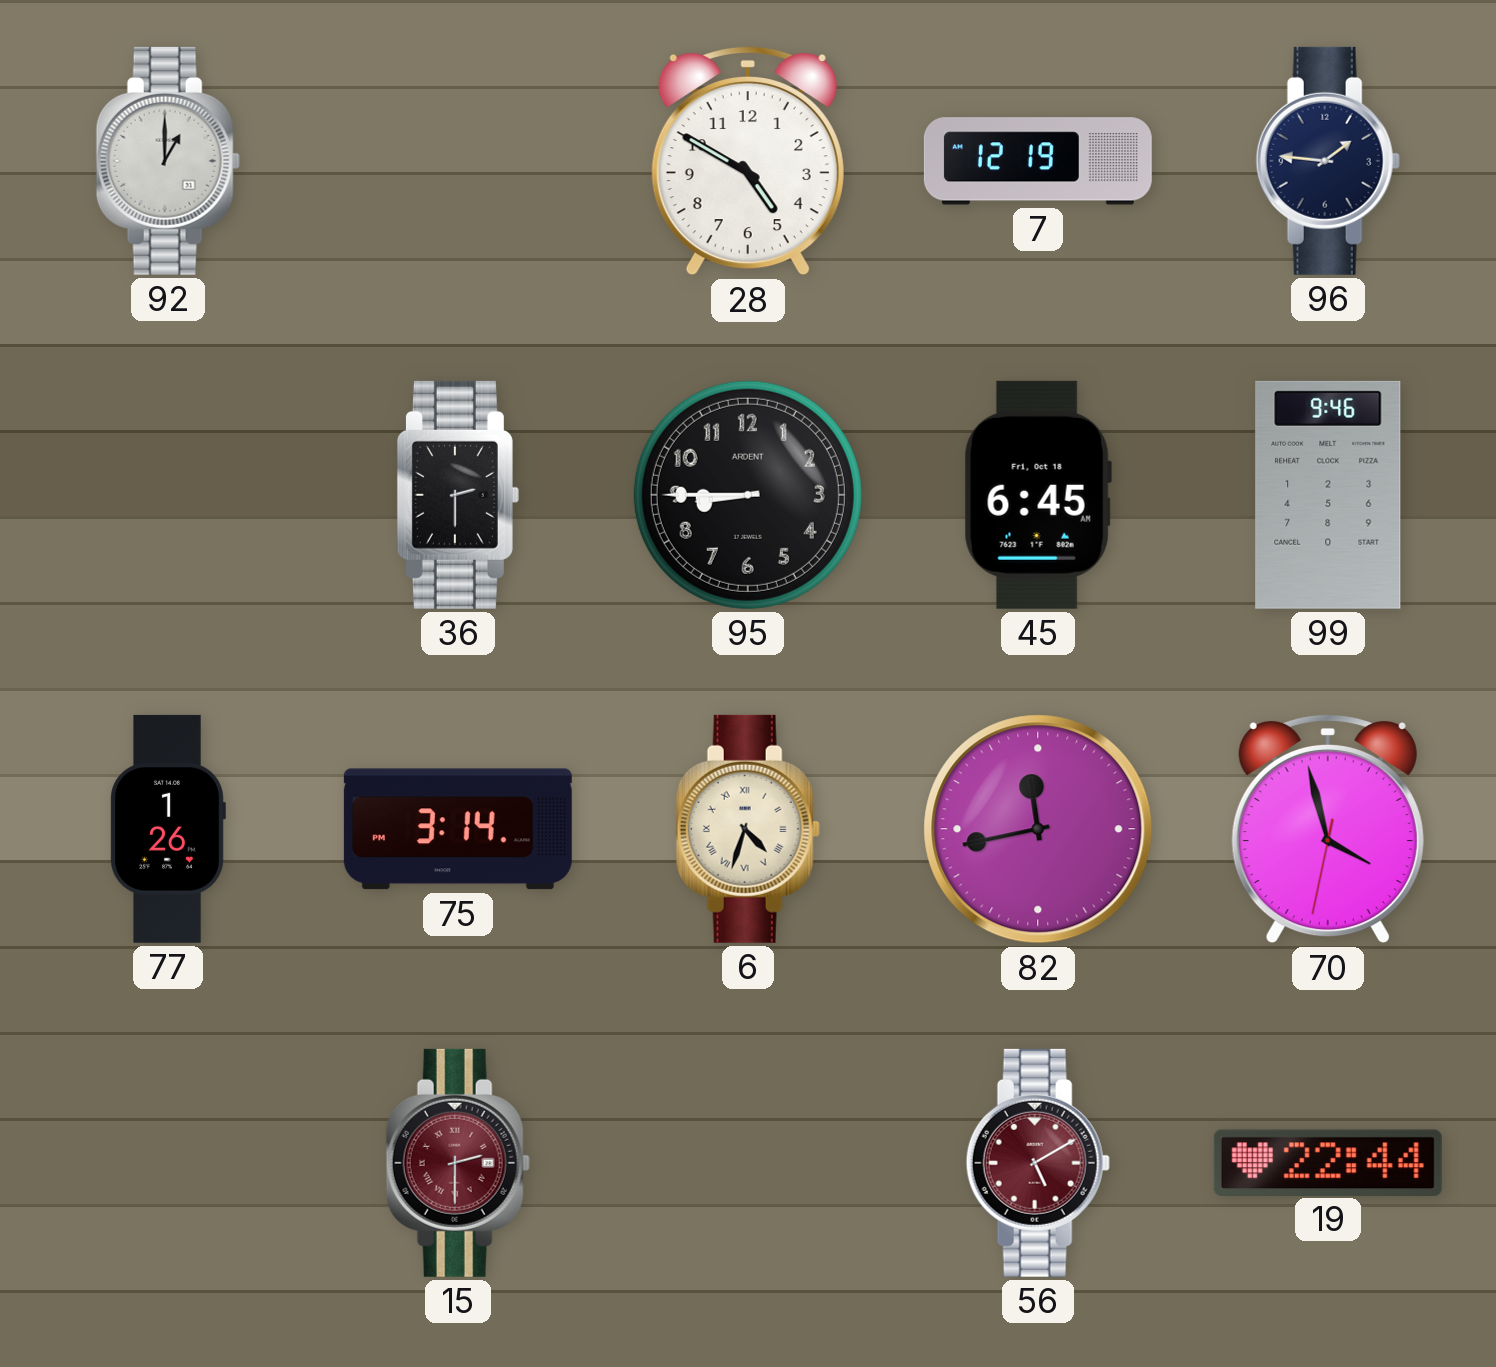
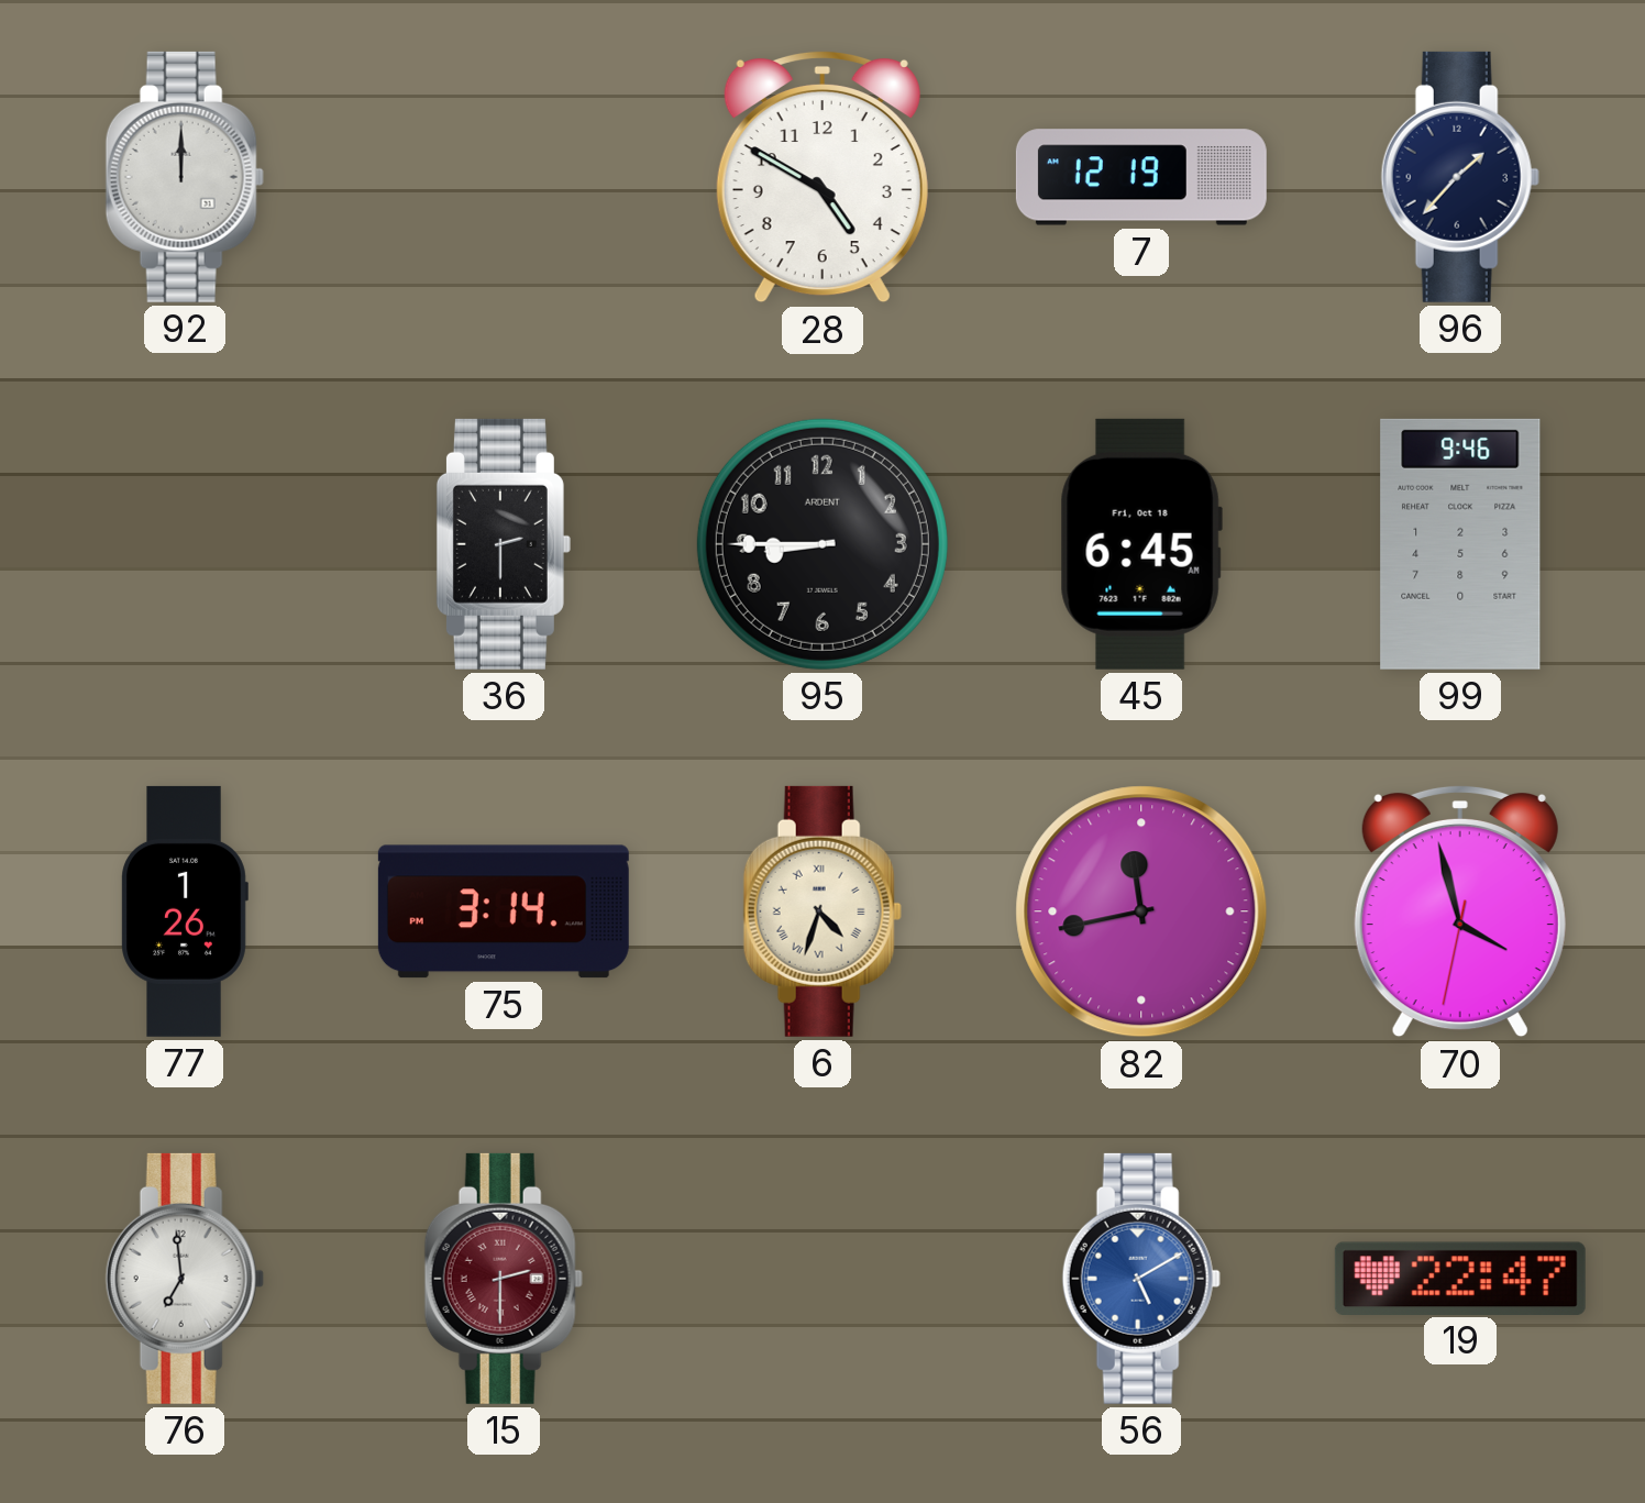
92: 1:00 -> 12:00
96: 1:46 -> 1:37
76: none -> 6:59
56 dial: burgundy -> blue
19: 22:44 -> 22:47
